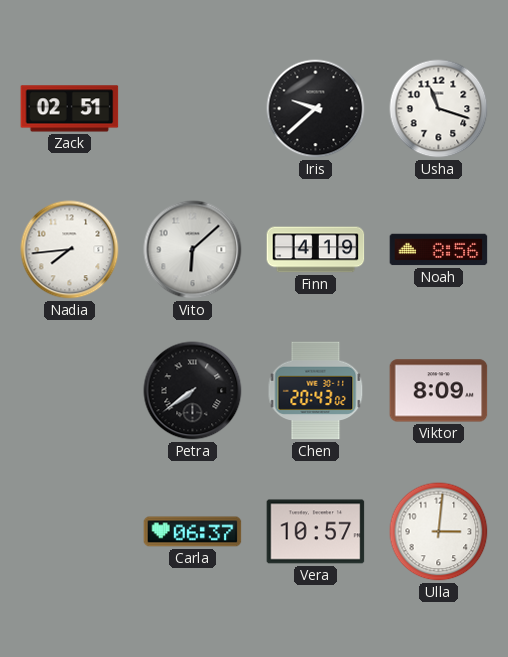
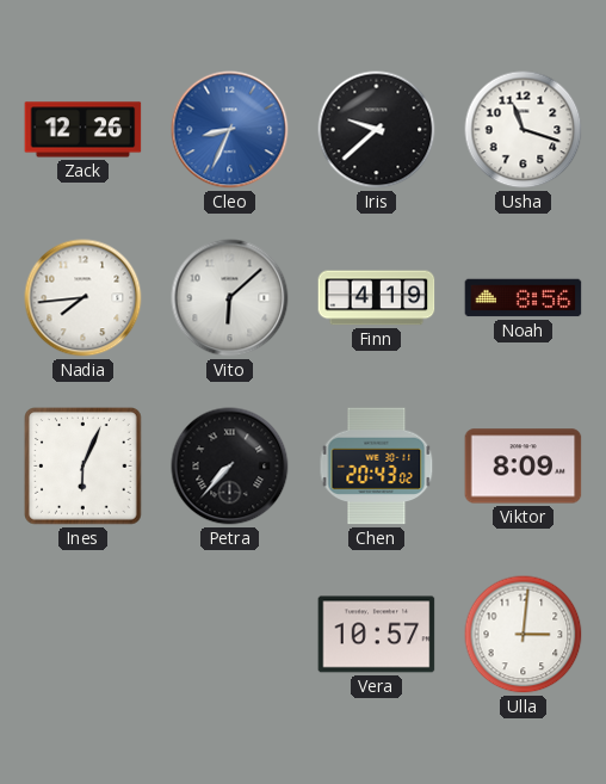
Zack: 02:51 -> 12:26
Cleo: none -> 8:34
Ines: none -> 6:04
Petra: 7:39 -> 7:37
Carla: 06:37 -> none
